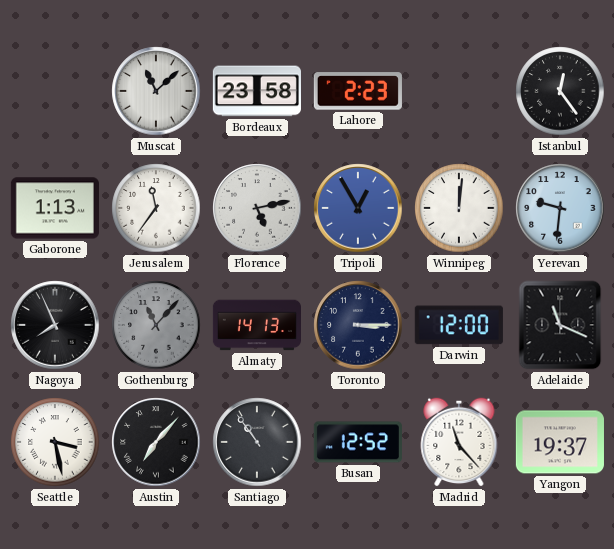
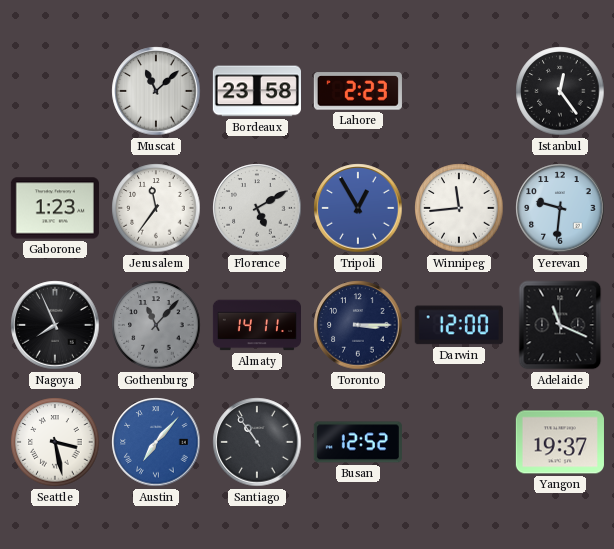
Gaborone: 1:13 -> 1:23
Florence: 5:13 -> 5:10
Winnipeg: 12:01 -> 11:44
Almaty: 14:13 -> 14:11
Austin dial: black -> blue
Madrid: 11:23 -> none
